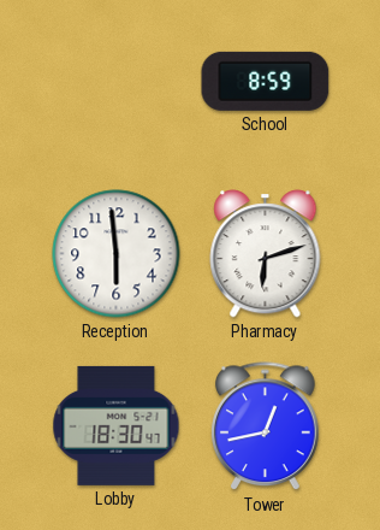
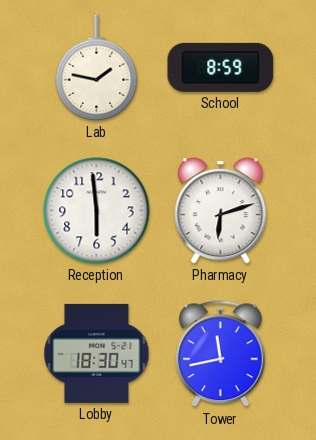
Lab: none -> 1:47
Tower: 12:43 -> 11:43
